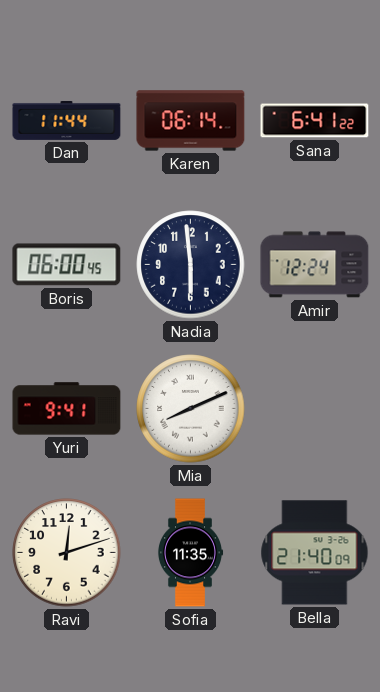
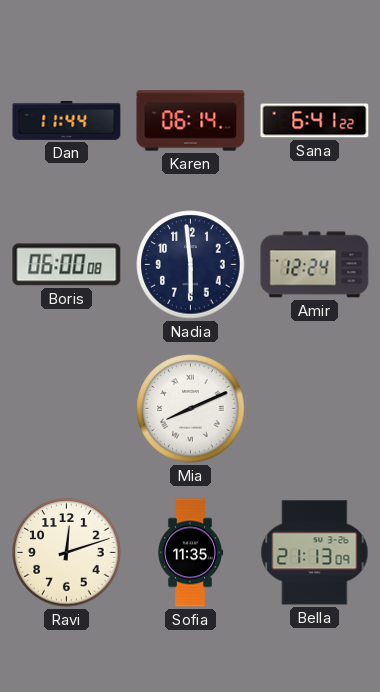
Boris: 06:00:45 -> 06:00:08
Yuri: 9:41 -> none
Bella: 21:40 -> 21:13
